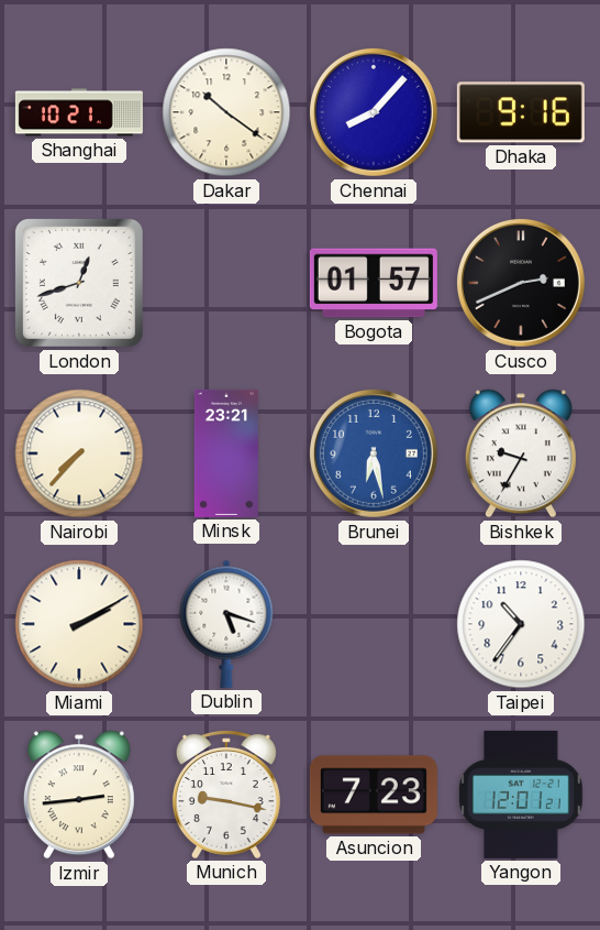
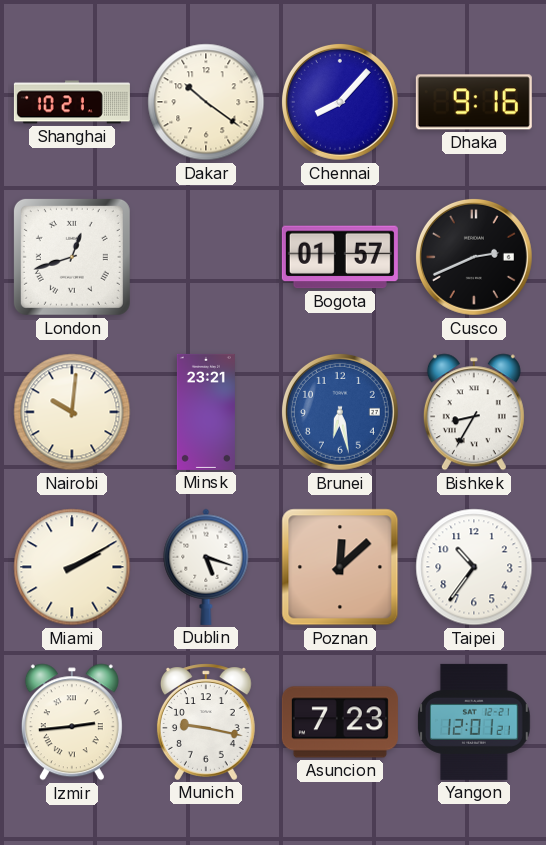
Nairobi: 7:37 -> 10:01
Bishkek: 9:35 -> 8:35
Poznan: none -> 12:08
